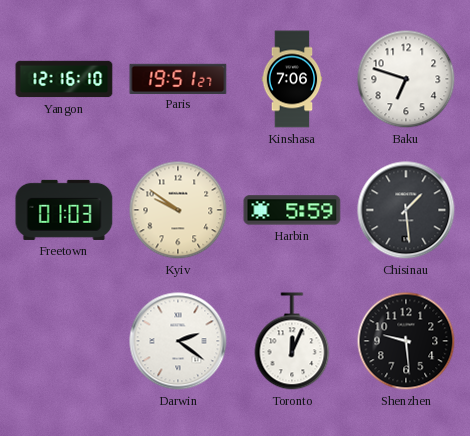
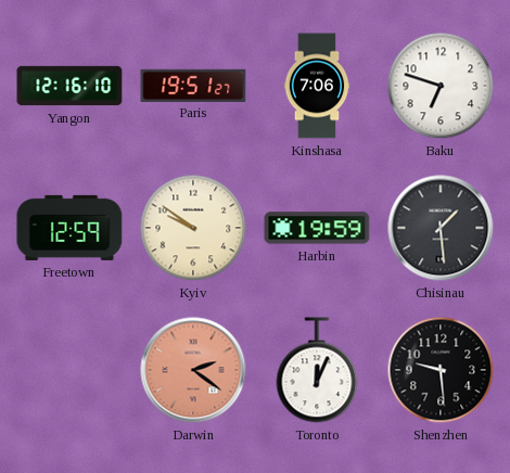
Freetown: 01:03 -> 12:59
Harbin: 5:59 -> 19:59
Darwin dial: white -> salmon
